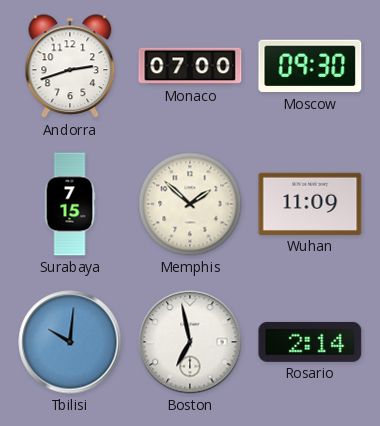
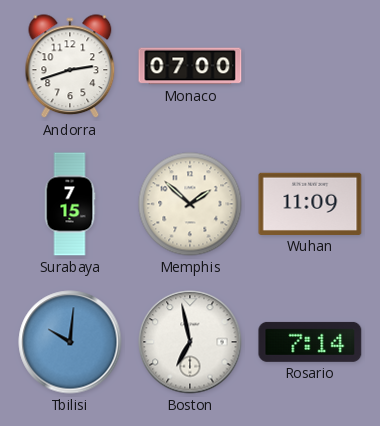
Moscow: 09:30 -> none
Rosario: 2:14 -> 7:14
